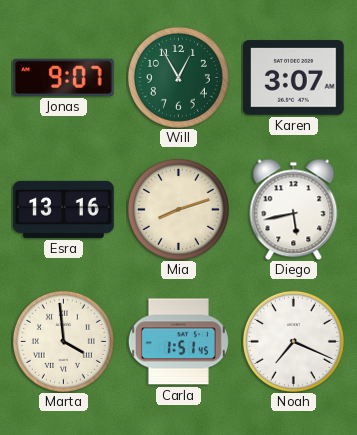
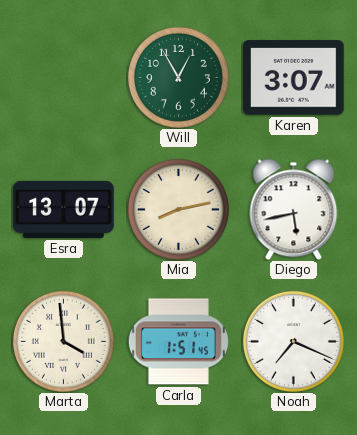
Jonas: 9:07 -> none
Esra: 13:16 -> 13:07
Mia: 8:12 -> 8:13
